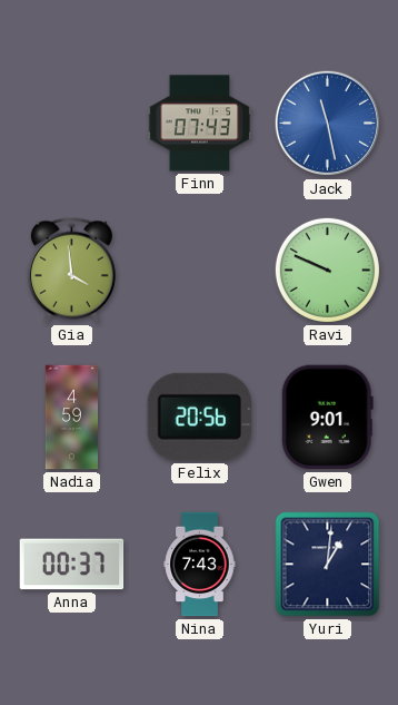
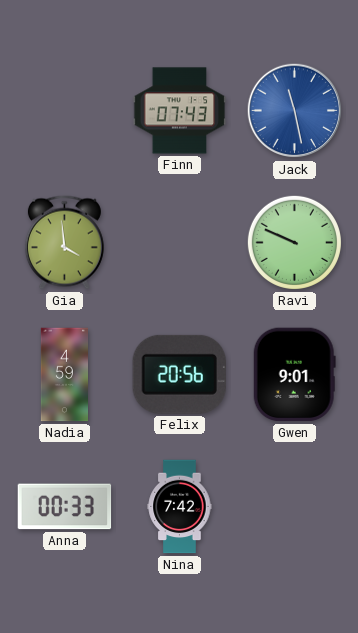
Anna: 00:37 -> 00:33
Nina: 7:43 -> 7:42
Yuri: 1:01 -> none
